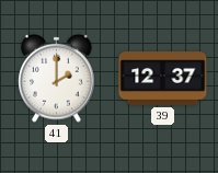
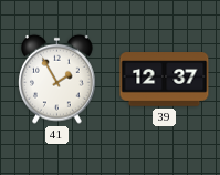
41: 2:00 -> 1:55
